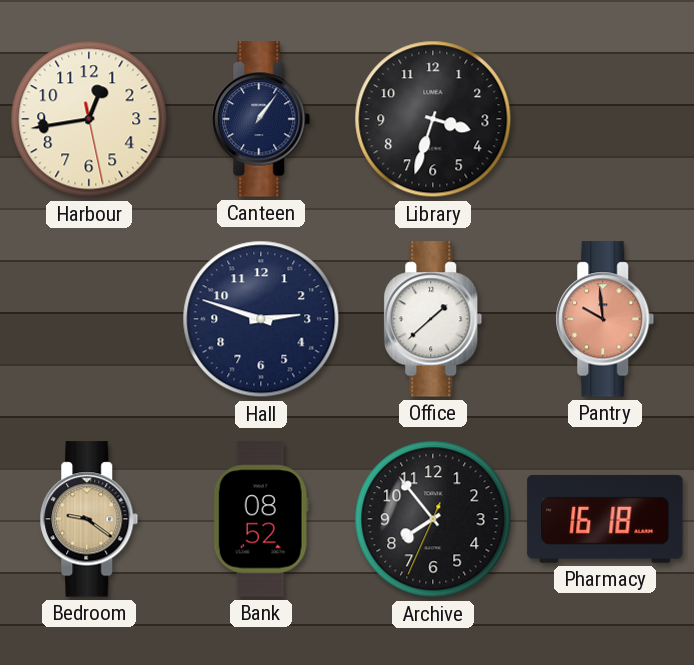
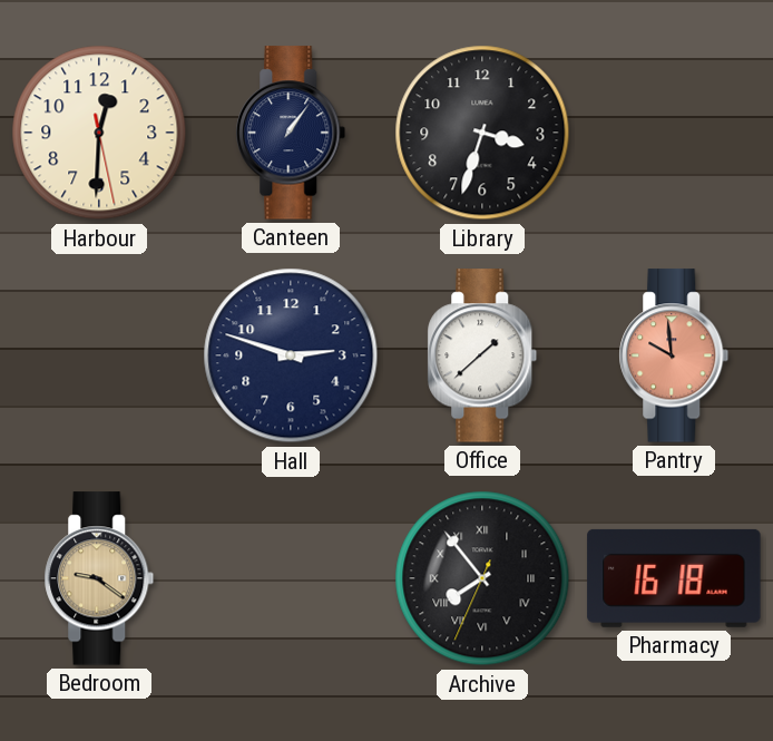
Harbour: 12:43 -> 12:30
Bank: 08:52 -> none
Archive numerals: Arabic -> Roman
